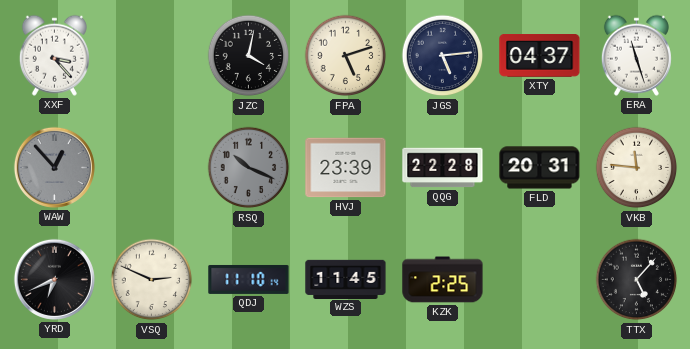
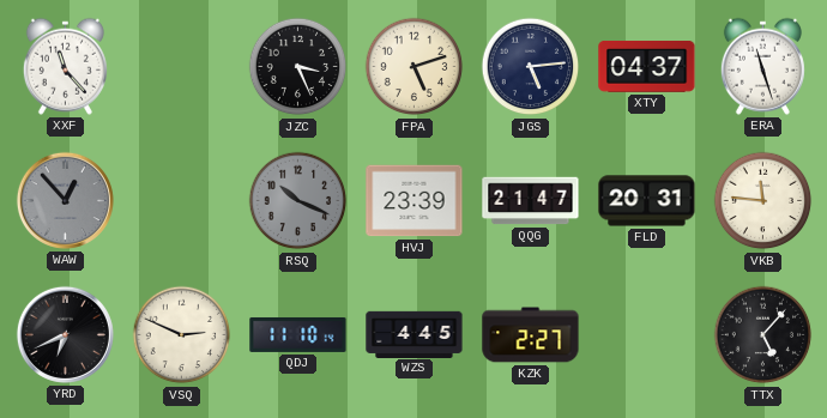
XXF: 3:23 -> 11:23
JZC: 4:02 -> 3:26
QQG: 22:28 -> 21:47
WZS: 11:45 -> 4:45
KZK: 2:25 -> 2:27
